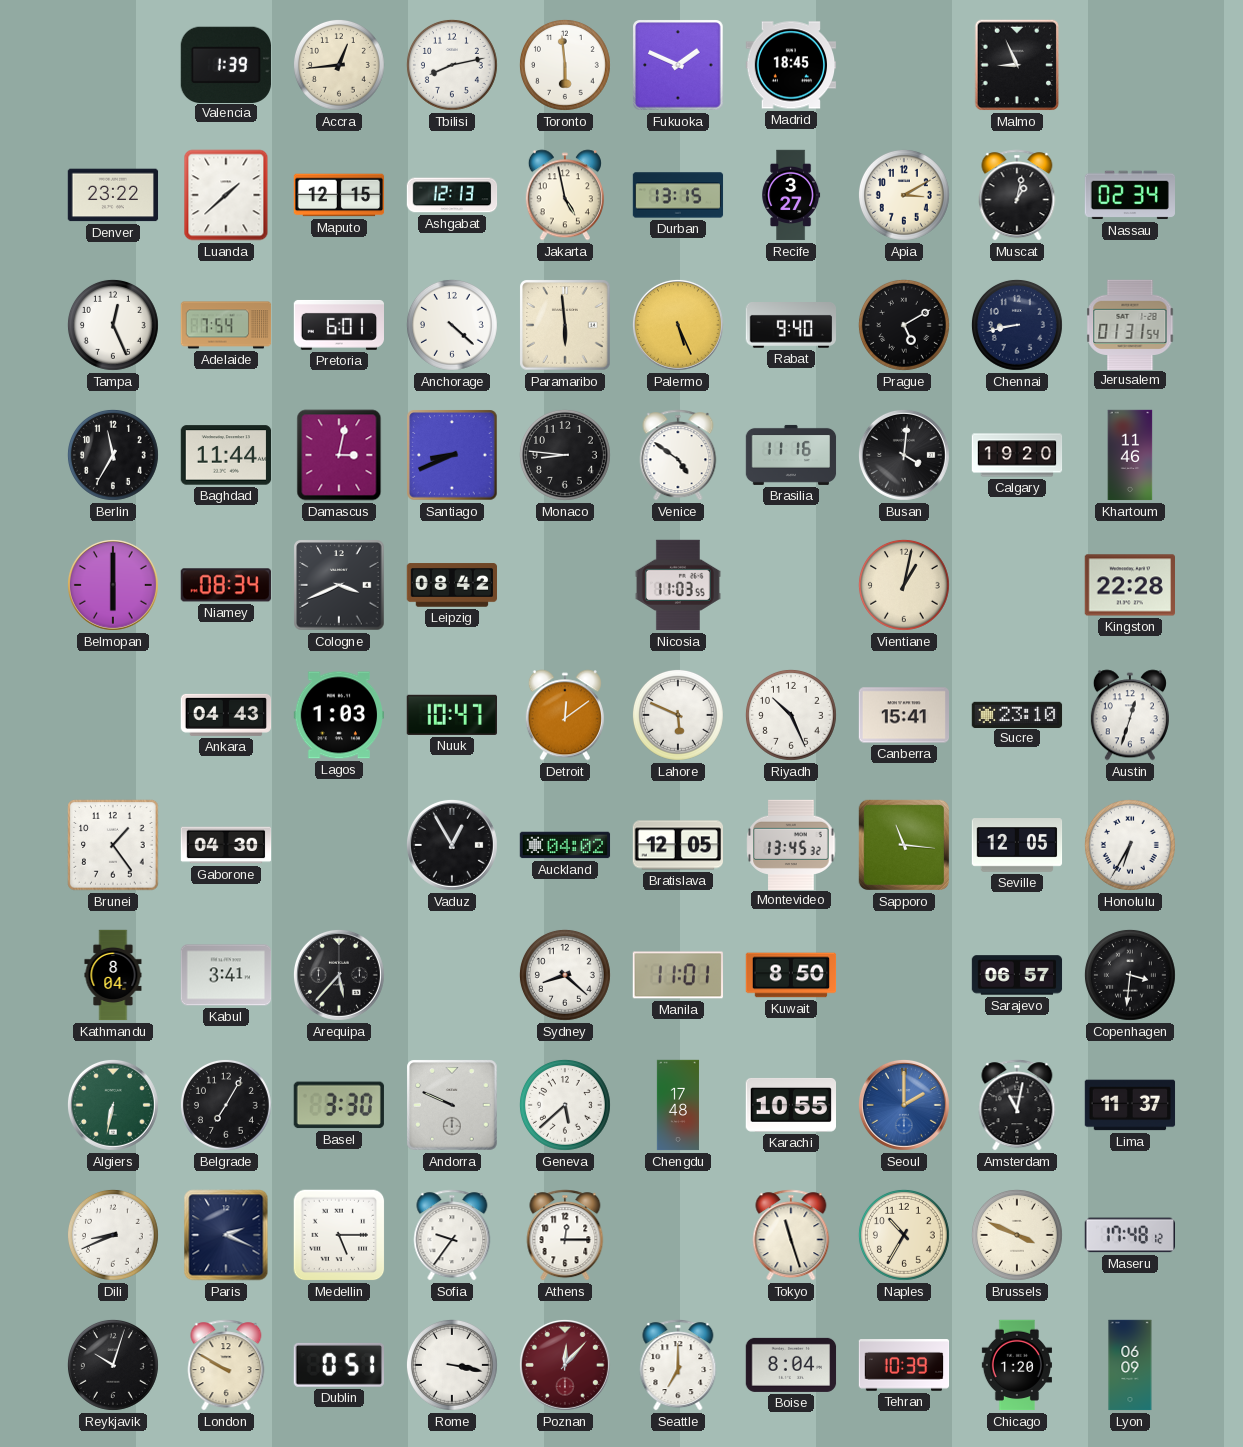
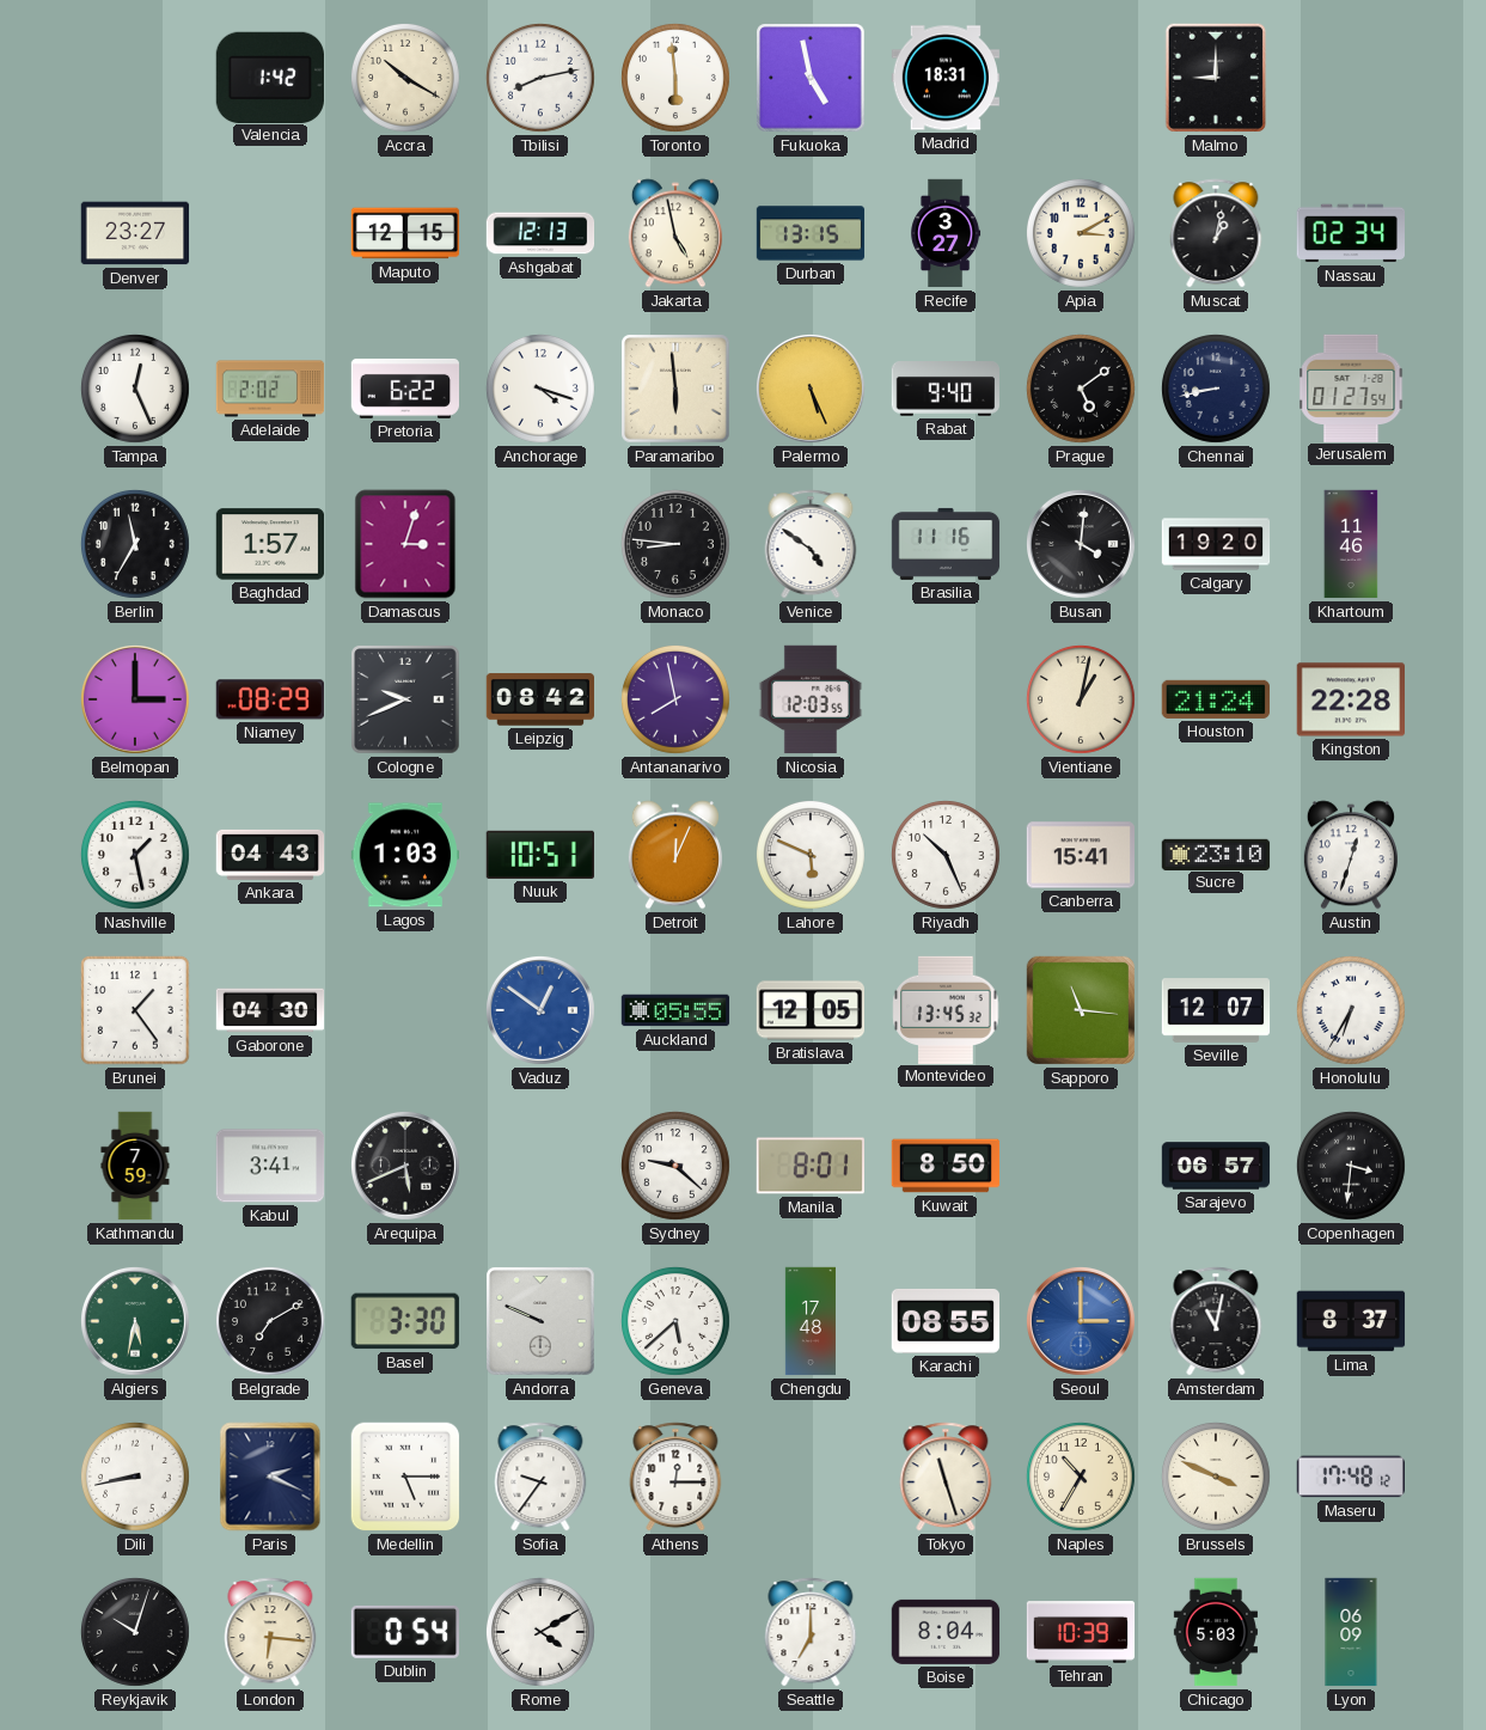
Valencia: 1:39 -> 1:42
Accra: 12:44 -> 10:20
Fukuoka: 1:49 -> 4:58
Madrid: 18:45 -> 18:31
Malmo: 8:56 -> 9:00
Denver: 23:22 -> 23:27
Luanda: 1:38 -> none
Adelaide: 7:54 -> 2:02
Pretoria: 6:01 -> 6:22
Anchorage: 4:22 -> 4:18
Prague: 5:10 -> 5:09
Jerusalem: 01:31 -> 01:27
Baghdad: 11:44 -> 1:57
Damascus: 3:02 -> 3:03
Santiago: 8:41 -> none
Belmopan: 6:00 -> 3:00
Niamey: 08:34 -> 08:29
Cologne: 3:41 -> 9:41
Antananarivo: none -> 7:58
Nicosia: 11:03 -> 12:03
Houston: none -> 21:24
Nashville: none -> 1:28
Nuuk: 10:47 -> 10:51
Detroit: 12:09 -> 12:04
Vaduz: 12:55 -> 12:51
Vaduz dial: black -> blue
Auckland: 04:02 -> 05:55
Seville: 12:05 -> 12:07
Kathmandu: 8:04 -> 7:59
Arequipa: 5:37 -> 5:41
Sydney: 8:22 -> 9:22
Manila: 11:01 -> 8:01
Algiers: 6:32 -> 5:32
Belgrade: 7:05 -> 7:10
Karachi: 10:55 -> 08:55
Seoul: 2:00 -> 3:00
Lima: 11:37 -> 8:37
Dili: 8:41 -> 8:43
London: 9:50 -> 6:16
Dublin: 0:51 -> 0:54
Rome: 3:17 -> 4:10
Poznan: 12:07 -> none
Chicago: 1:20 -> 5:03
